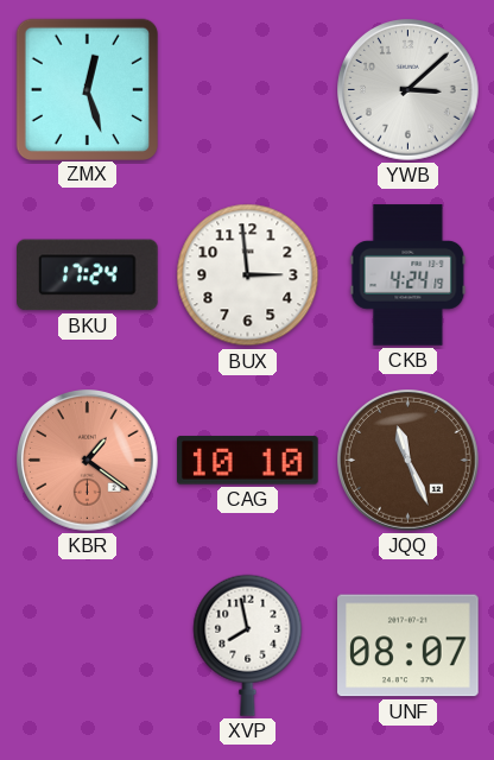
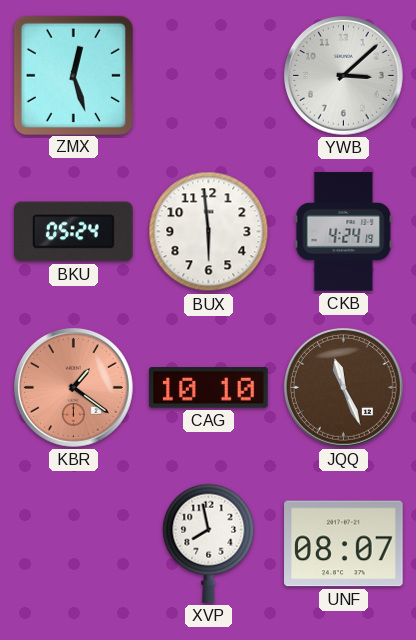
BKU: 17:24 -> 05:24
BUX: 2:59 -> 5:59
